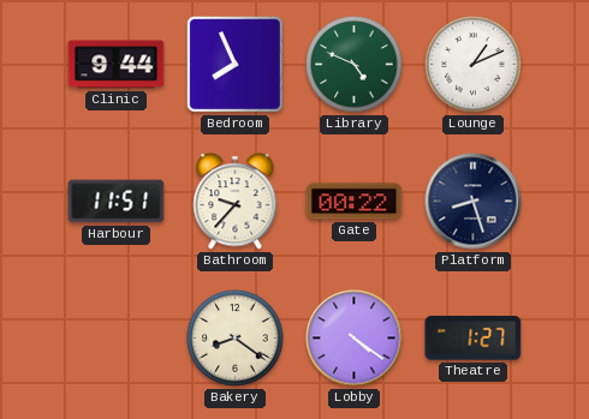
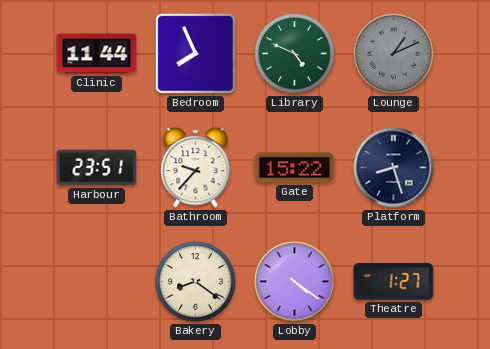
Clinic: 9:44 -> 11:44
Lounge dial: white -> grey
Harbour: 11:51 -> 23:51
Gate: 00:22 -> 15:22
